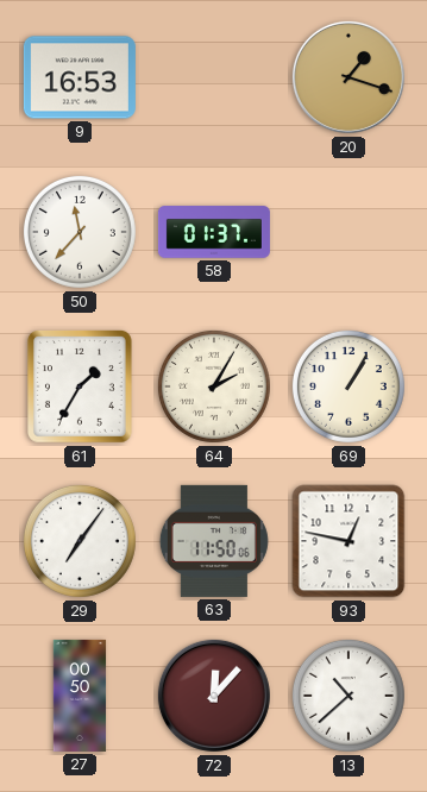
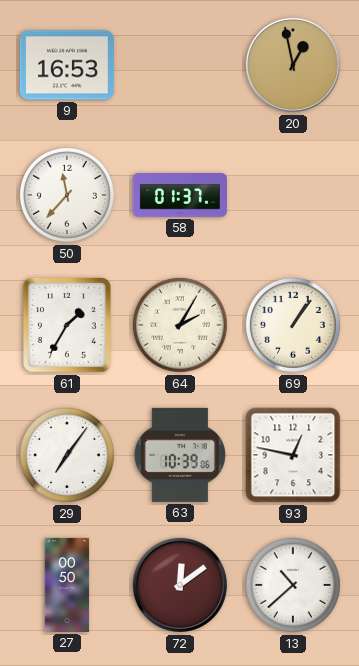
20: 1:18 -> 12:58
69: 1:05 -> 1:06
63: 11:50 -> 10:39
72: 12:07 -> 12:09
